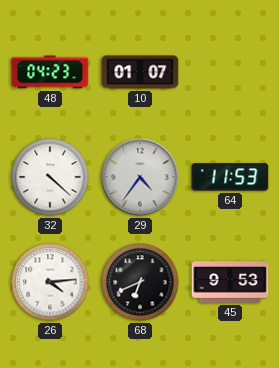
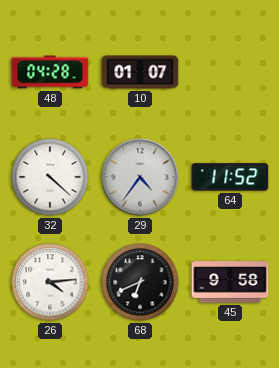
48: 04:23 -> 04:28
64: 11:53 -> 11:52
45: 9:53 -> 9:58
